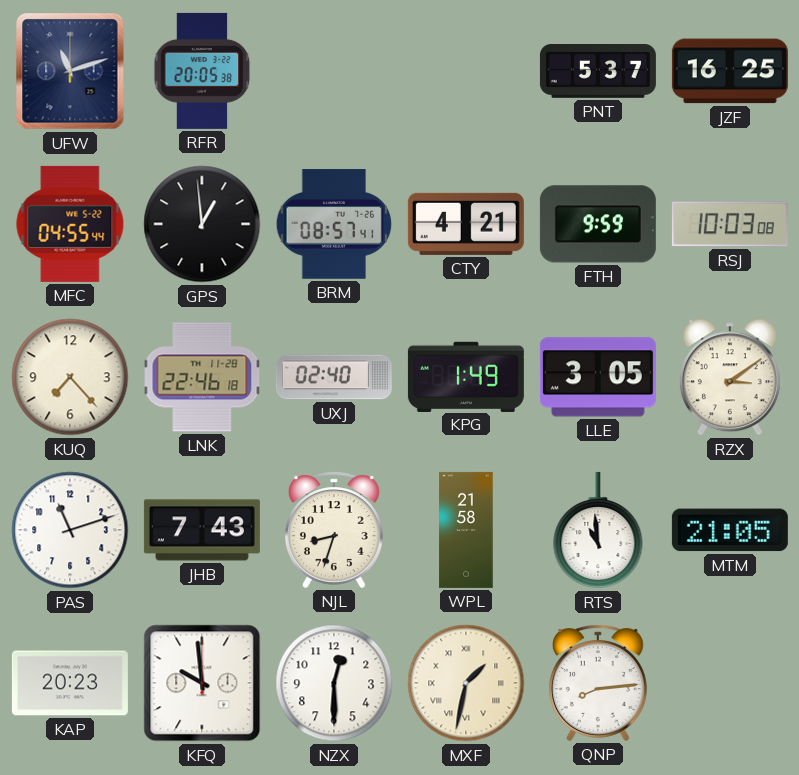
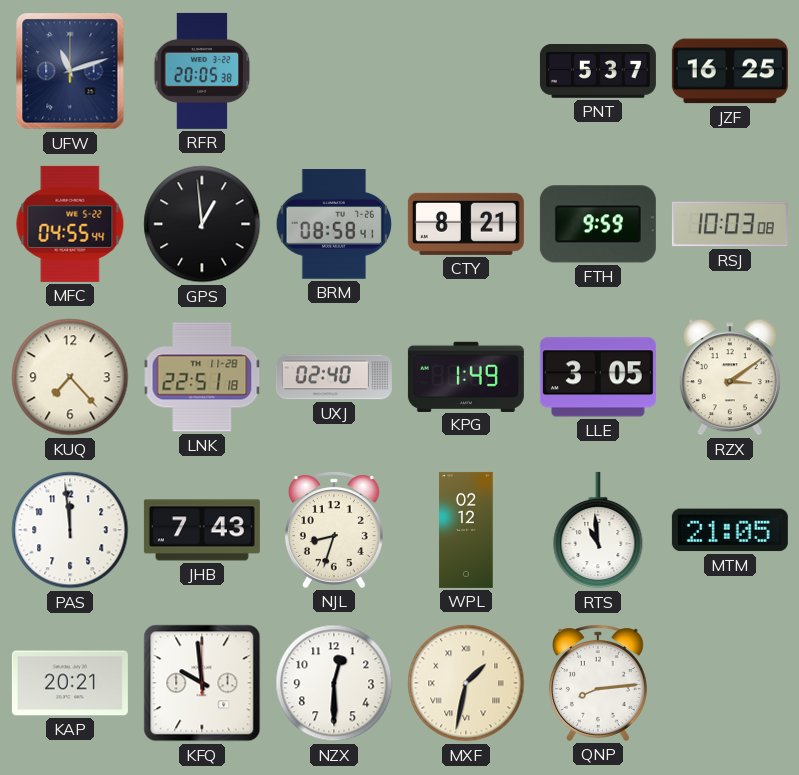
BRM: 08:57 -> 08:58
CTY: 4:21 -> 8:21
LNK: 22:46 -> 22:51
PAS: 11:12 -> 11:59
WPL: 21:58 -> 02:12
KAP: 20:23 -> 20:21
